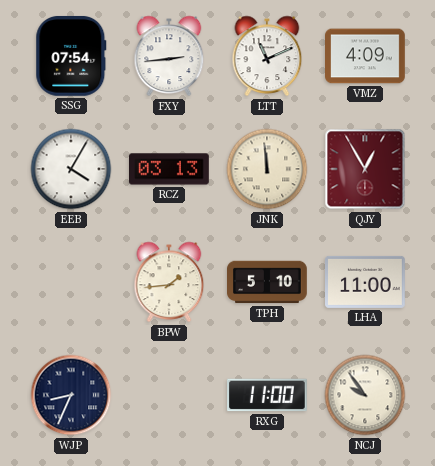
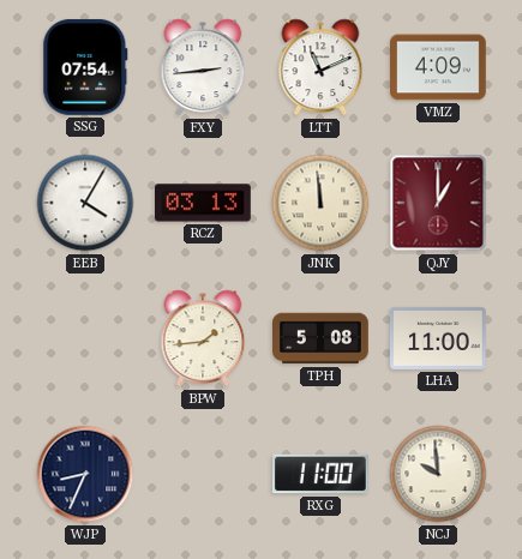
QJY: 12:55 -> 1:00
TPH: 5:10 -> 5:08
NCJ: 9:54 -> 9:59
